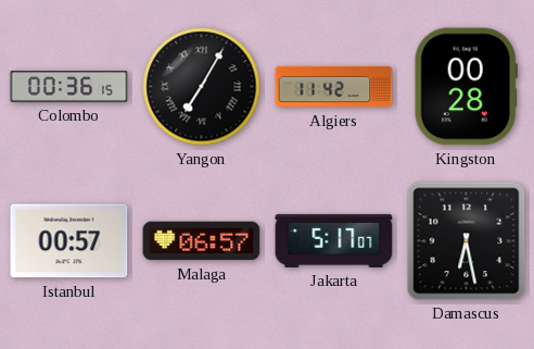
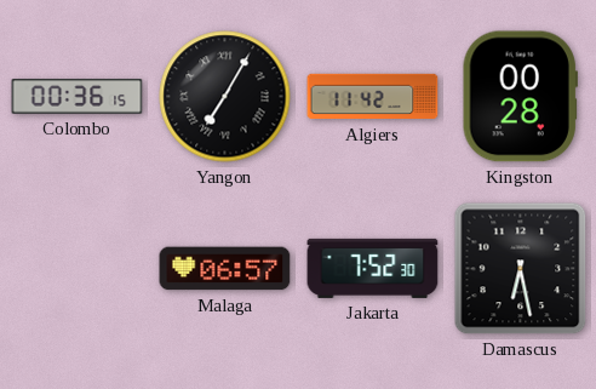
Istanbul: 00:57 -> none
Jakarta: 5:17 -> 7:52
